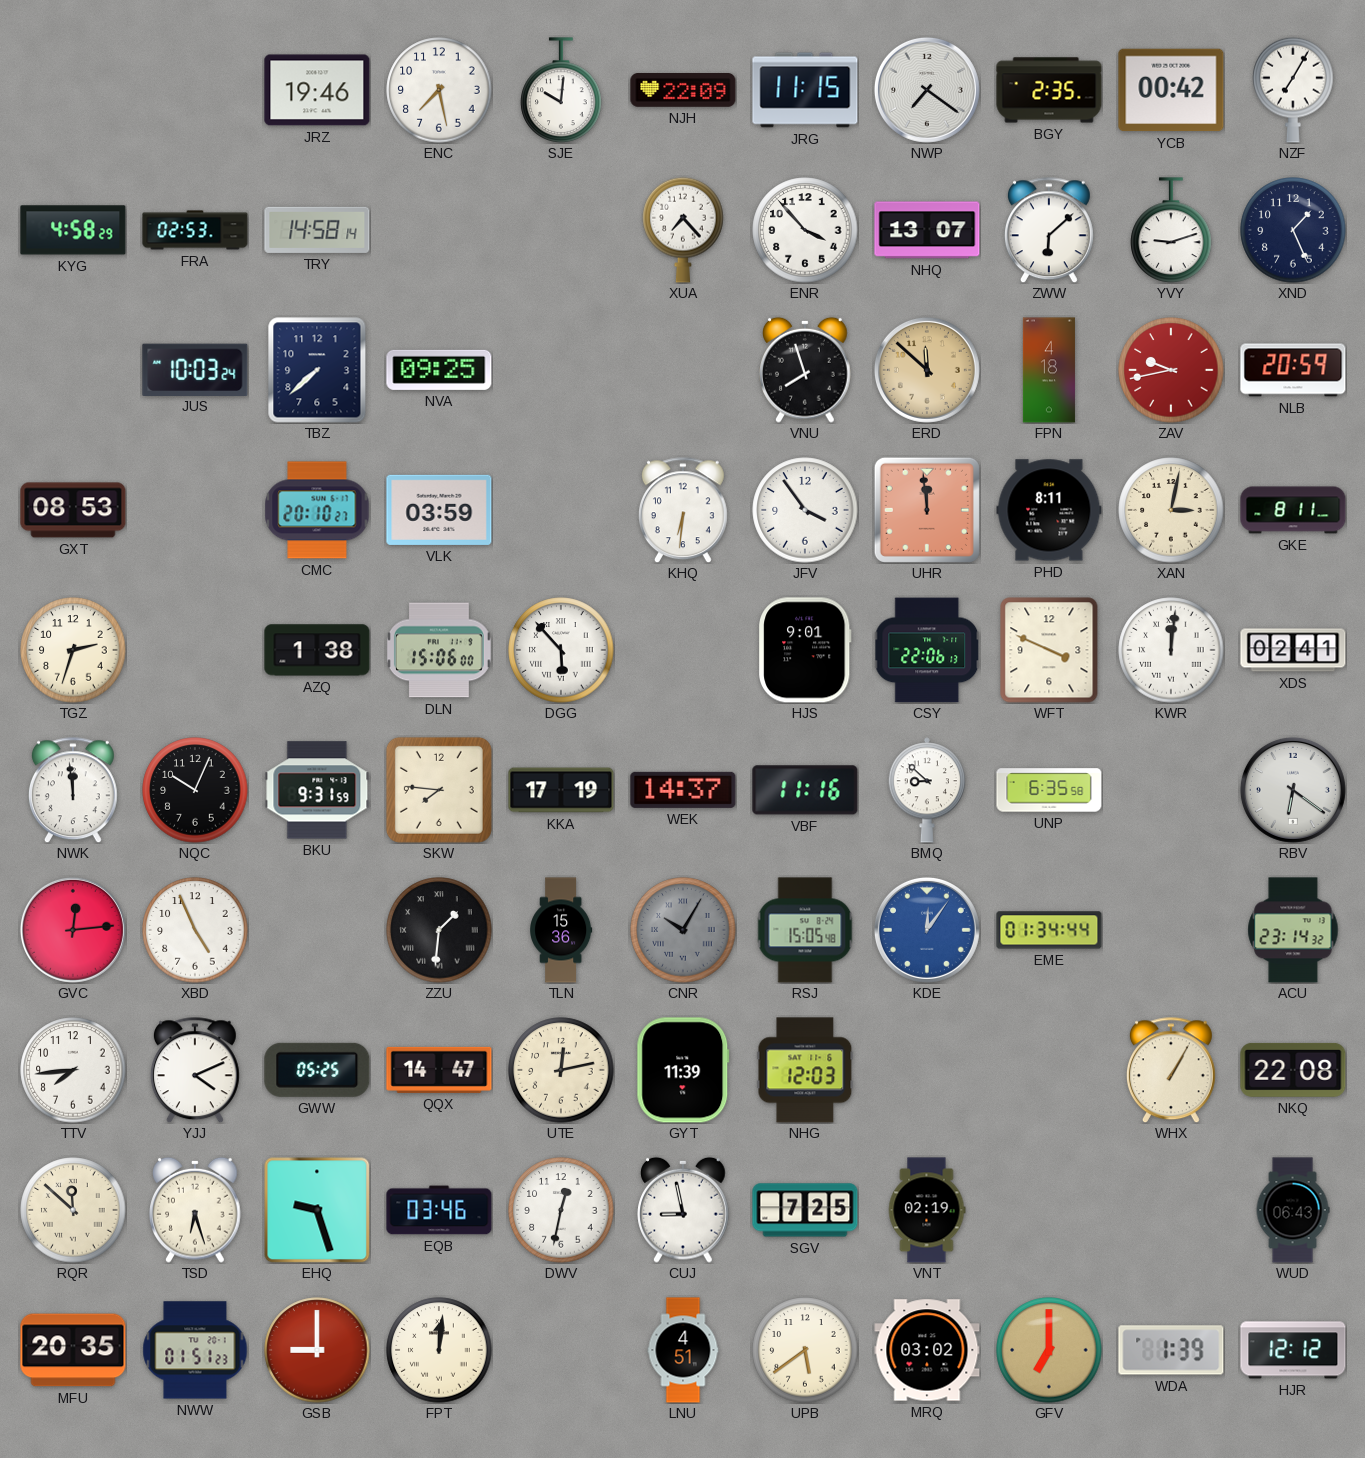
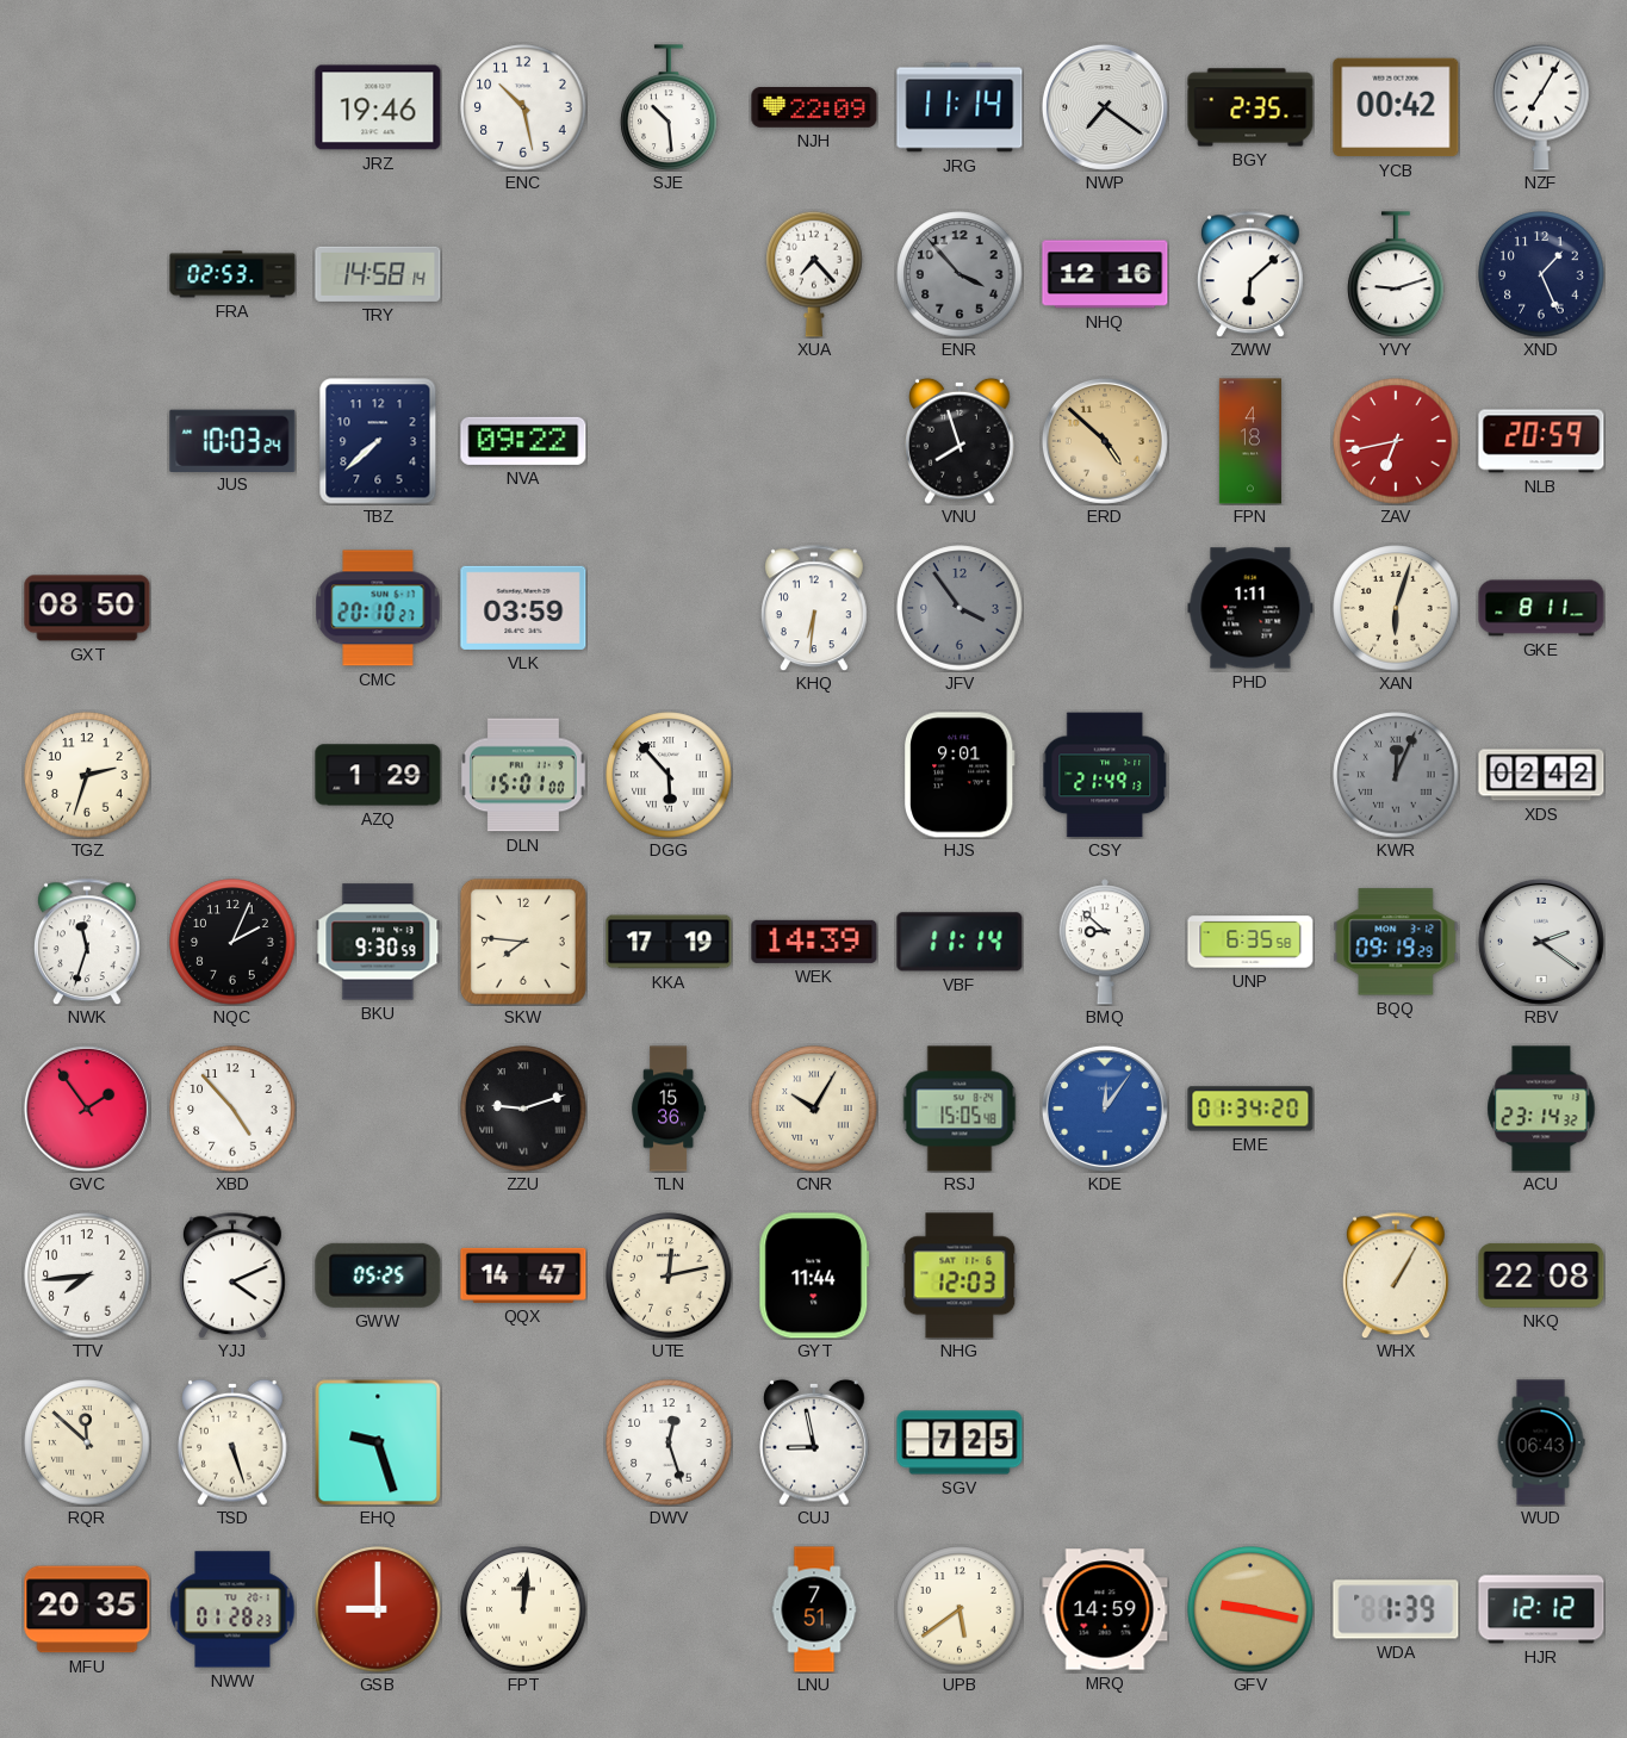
ENC: 7:28 -> 10:28
SJE: 10:01 -> 10:29
JRG: 11:15 -> 11:14
KYG: 4:58 -> none
ENR dial: white -> grey
NHQ: 13:07 -> 12:16
NVA: 09:25 -> 09:22
ERD: 11:52 -> 4:52
ZAV: 9:43 -> 6:43
GXT: 08:53 -> 08:50
JFV dial: white -> grey
UHR: 11:59 -> none
PHD: 8:11 -> 1:11
XAN: 3:02 -> 6:03
AZQ: 1:38 -> 1:29
DLN: 15:06 -> 15:01
CSY: 22:06 -> 21:49
WFT: 3:49 -> none
KWR: 12:01 -> 12:04
KWR dial: white -> grey
XDS: 02:41 -> 02:42
NWK: 11:59 -> 11:33
NQC: 10:04 -> 2:04
BKU: 9:31 -> 9:30
WEK: 14:37 -> 14:39
VBF: 11:16 -> 11:14
BQQ: none -> 09:19
RBV: 6:21 -> 2:21
GVC: 12:14 -> 1:54
XBD: 4:56 -> 4:53
ZZU: 1:31 -> 9:12
CNR dial: grey -> cream
EME: 01:34:44 -> 01:34:20
GYT: 11:39 -> 11:44
TSD: 6:27 -> 5:27
EQB: 03:46 -> none
DWV: 12:32 -> 12:27
VNT: 02:19 -> none
NWW: 01:51 -> 01:28
LNU: 4:51 -> 7:51
MRQ: 03:02 -> 14:59
GFV: 7:00 -> 9:17
